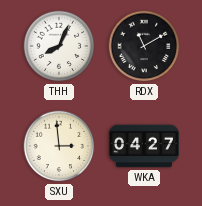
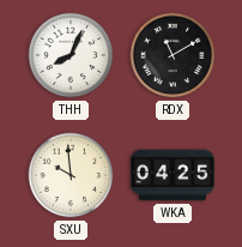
SXU: 2:59 -> 9:59
WKA: 04:27 -> 04:25
